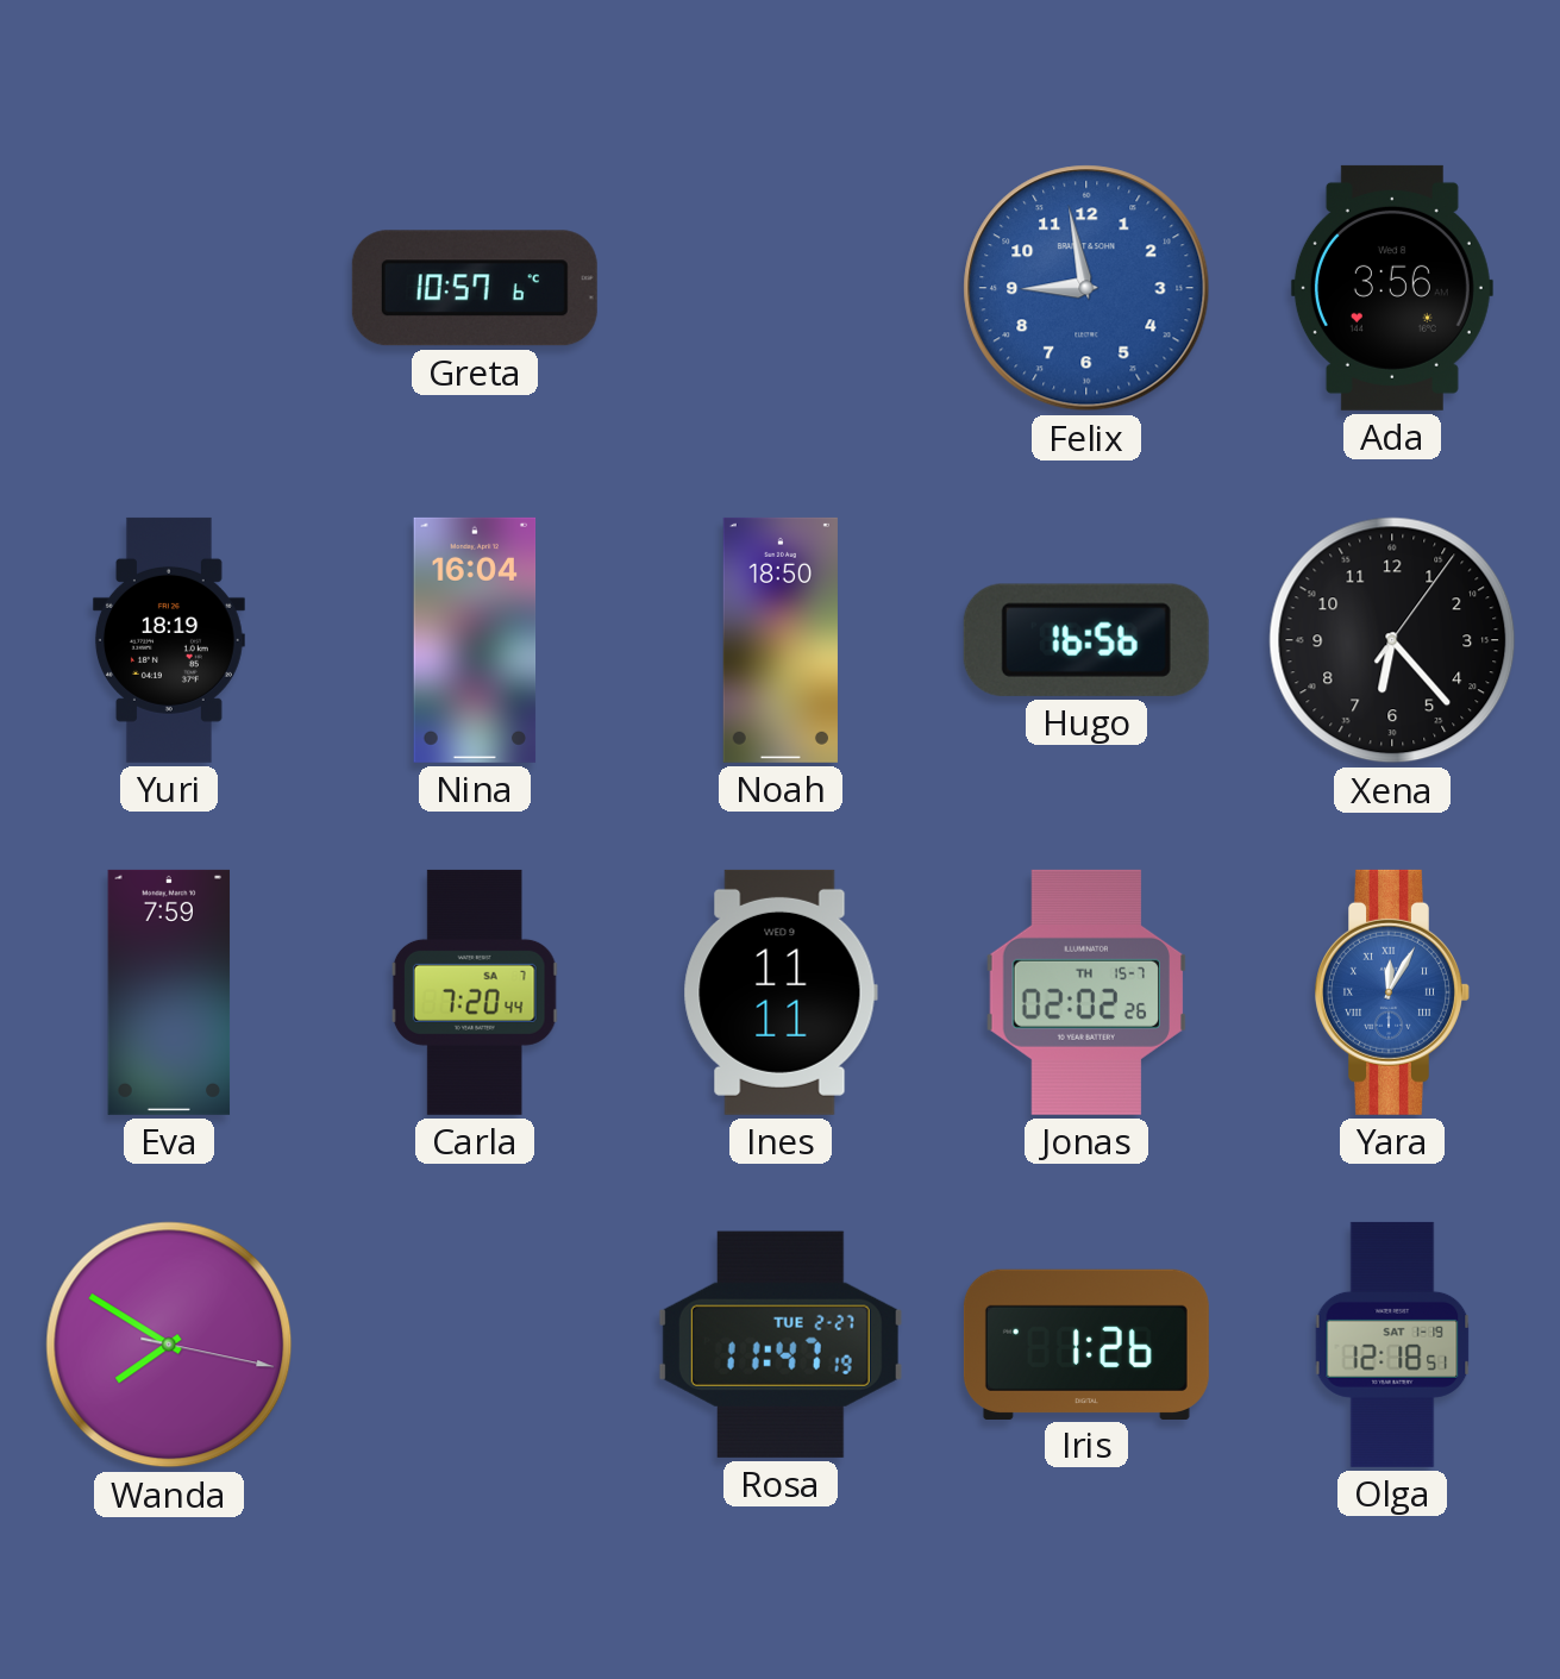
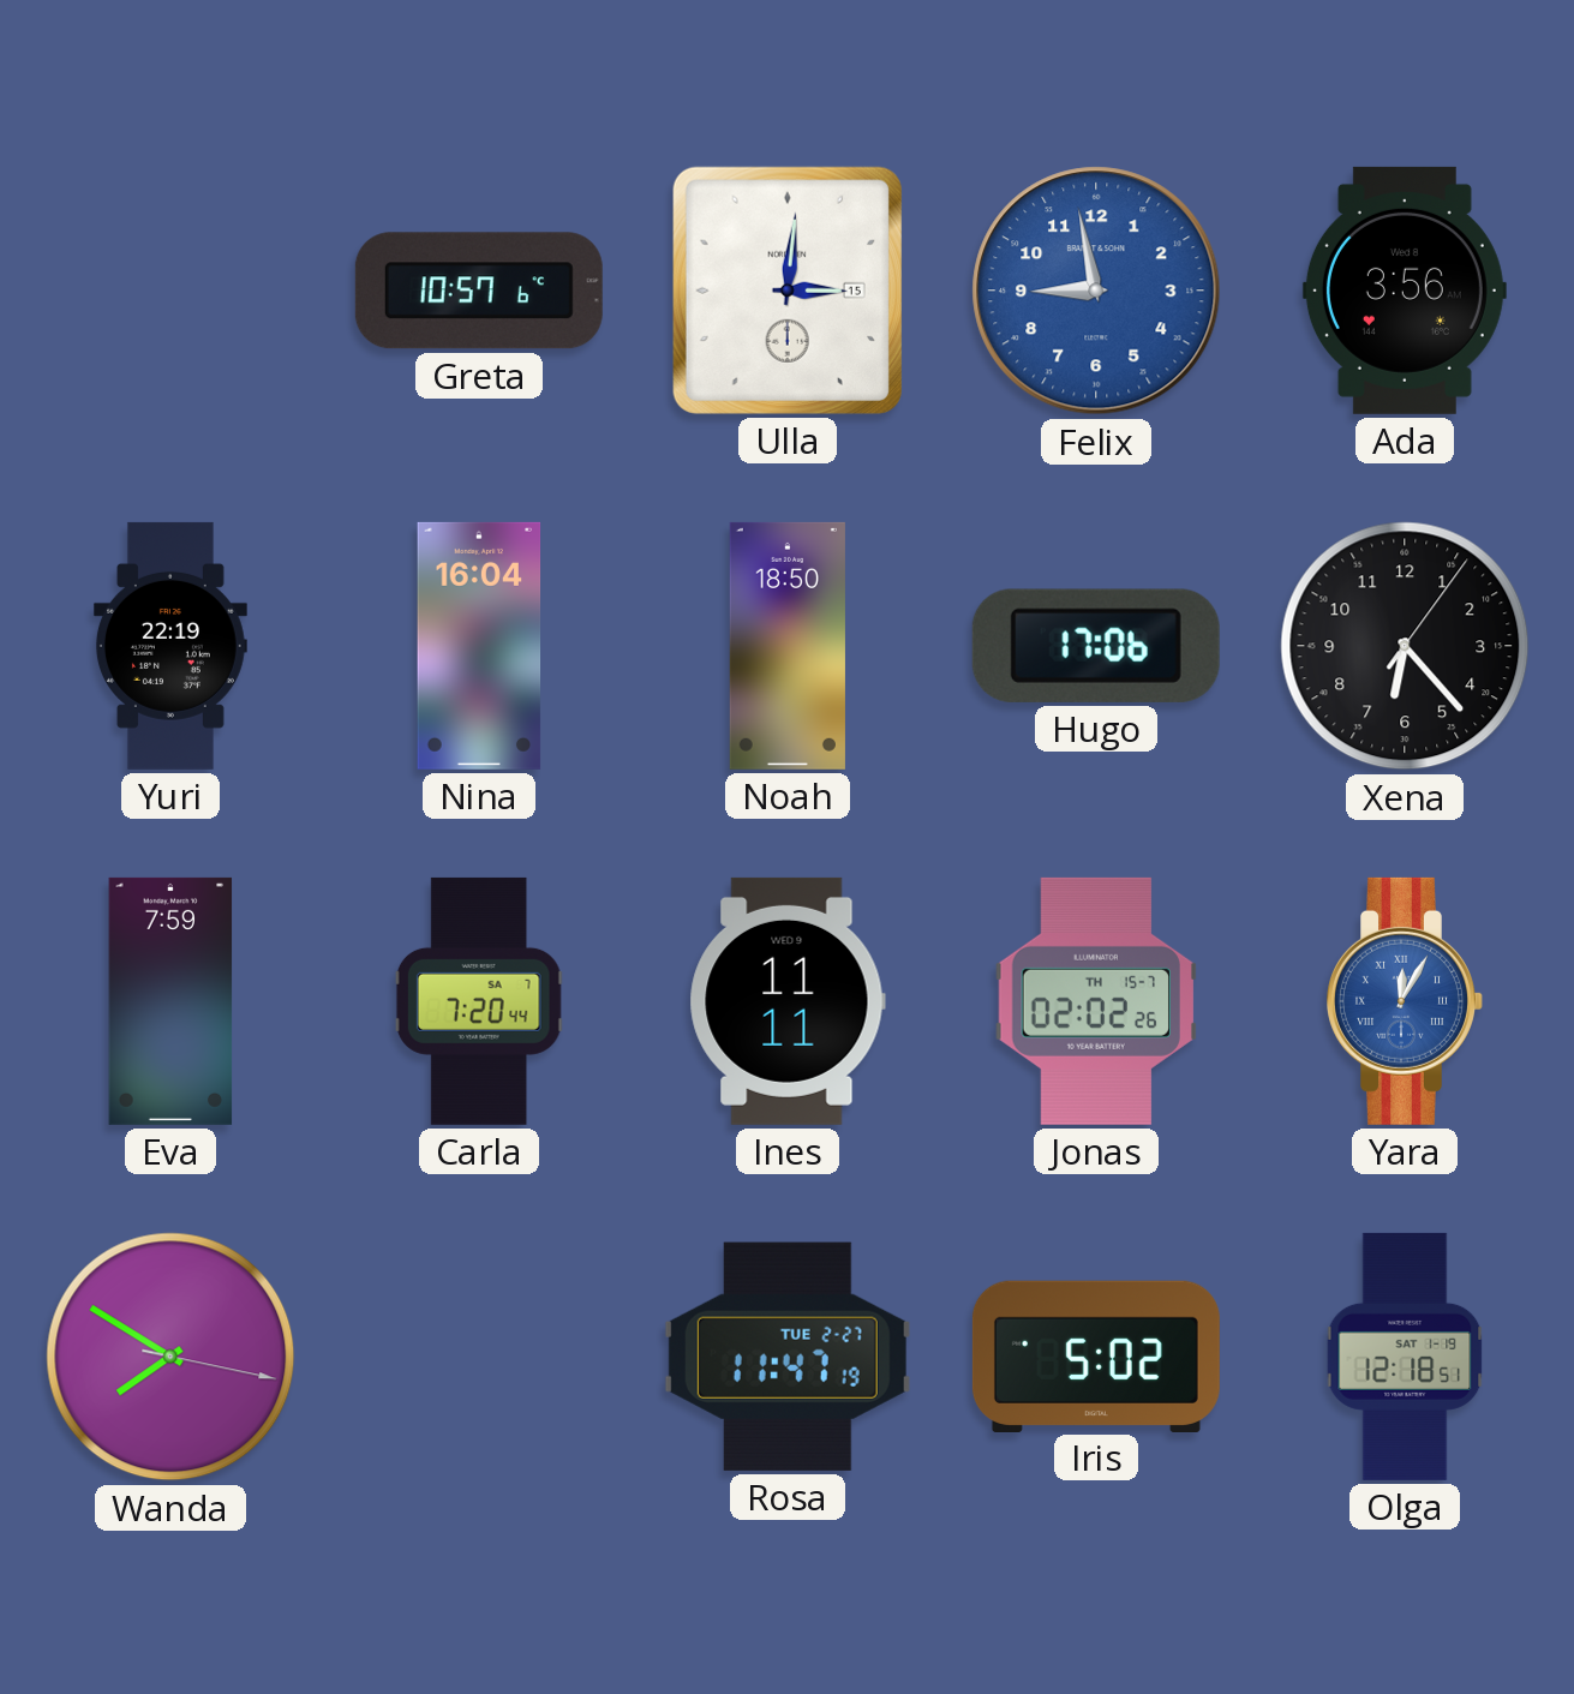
Ulla: none -> 3:01
Yuri: 18:19 -> 22:19
Hugo: 16:56 -> 17:06
Iris: 1:26 -> 5:02
